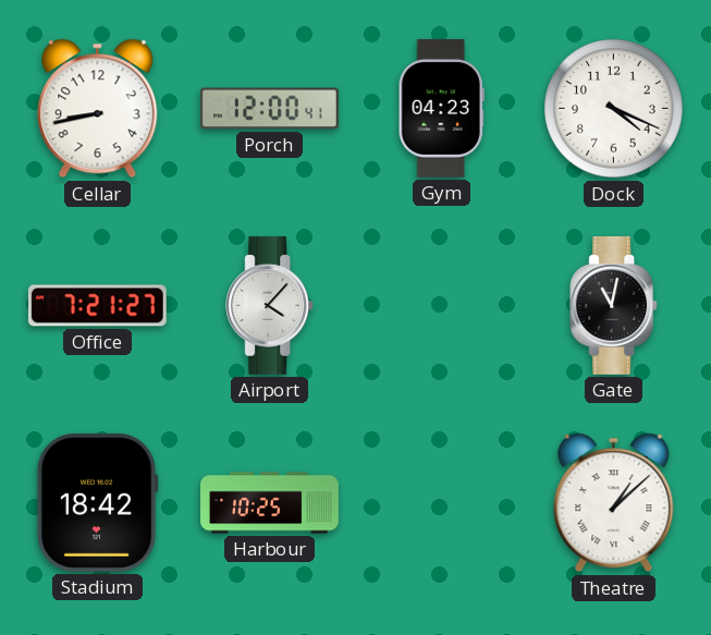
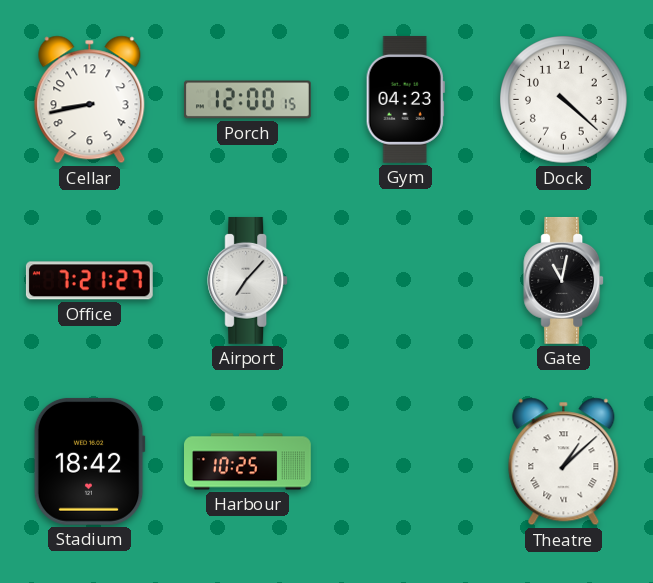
Porch: 12:00:41 -> 12:00:15
Dock: 4:19 -> 4:22
Airport: 4:07 -> 7:07
